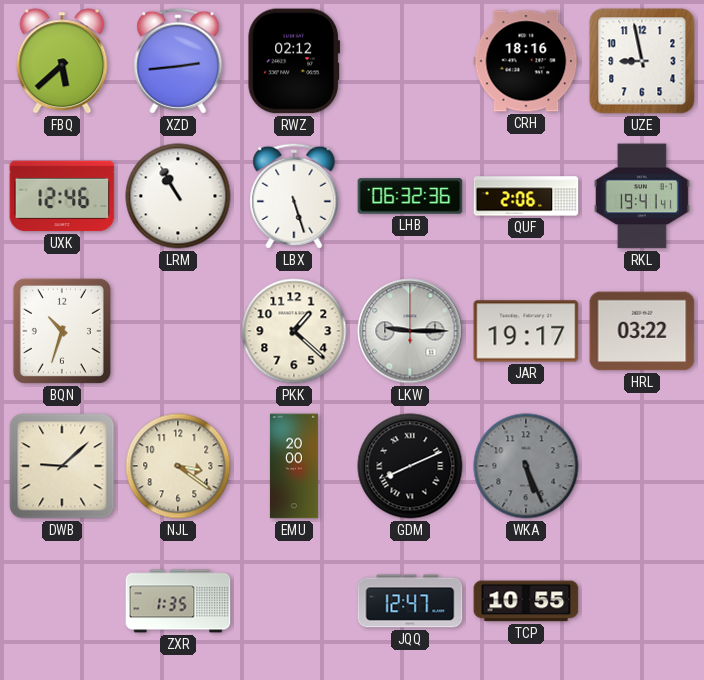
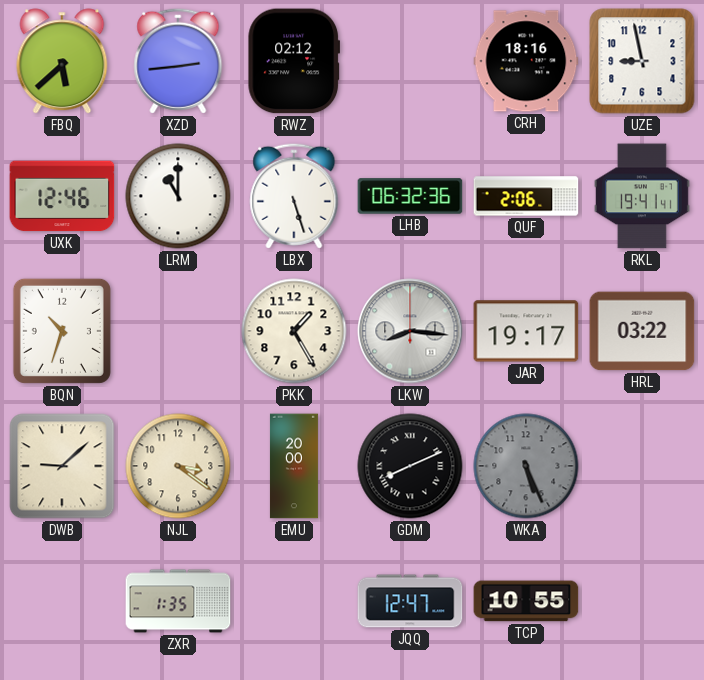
LRM: 10:55 -> 11:00
PKK: 1:22 -> 1:25
LKW: 9:15 -> 8:16
